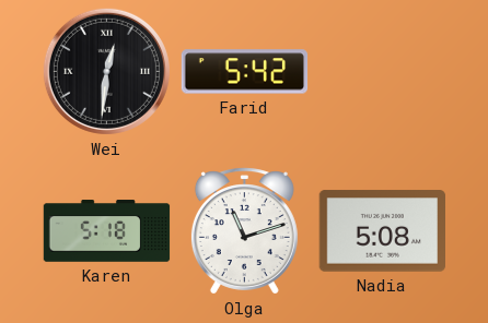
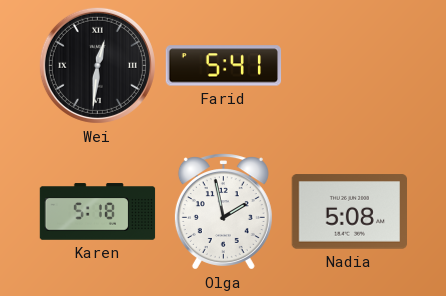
Farid: 5:42 -> 5:41
Olga: 11:12 -> 1:58
